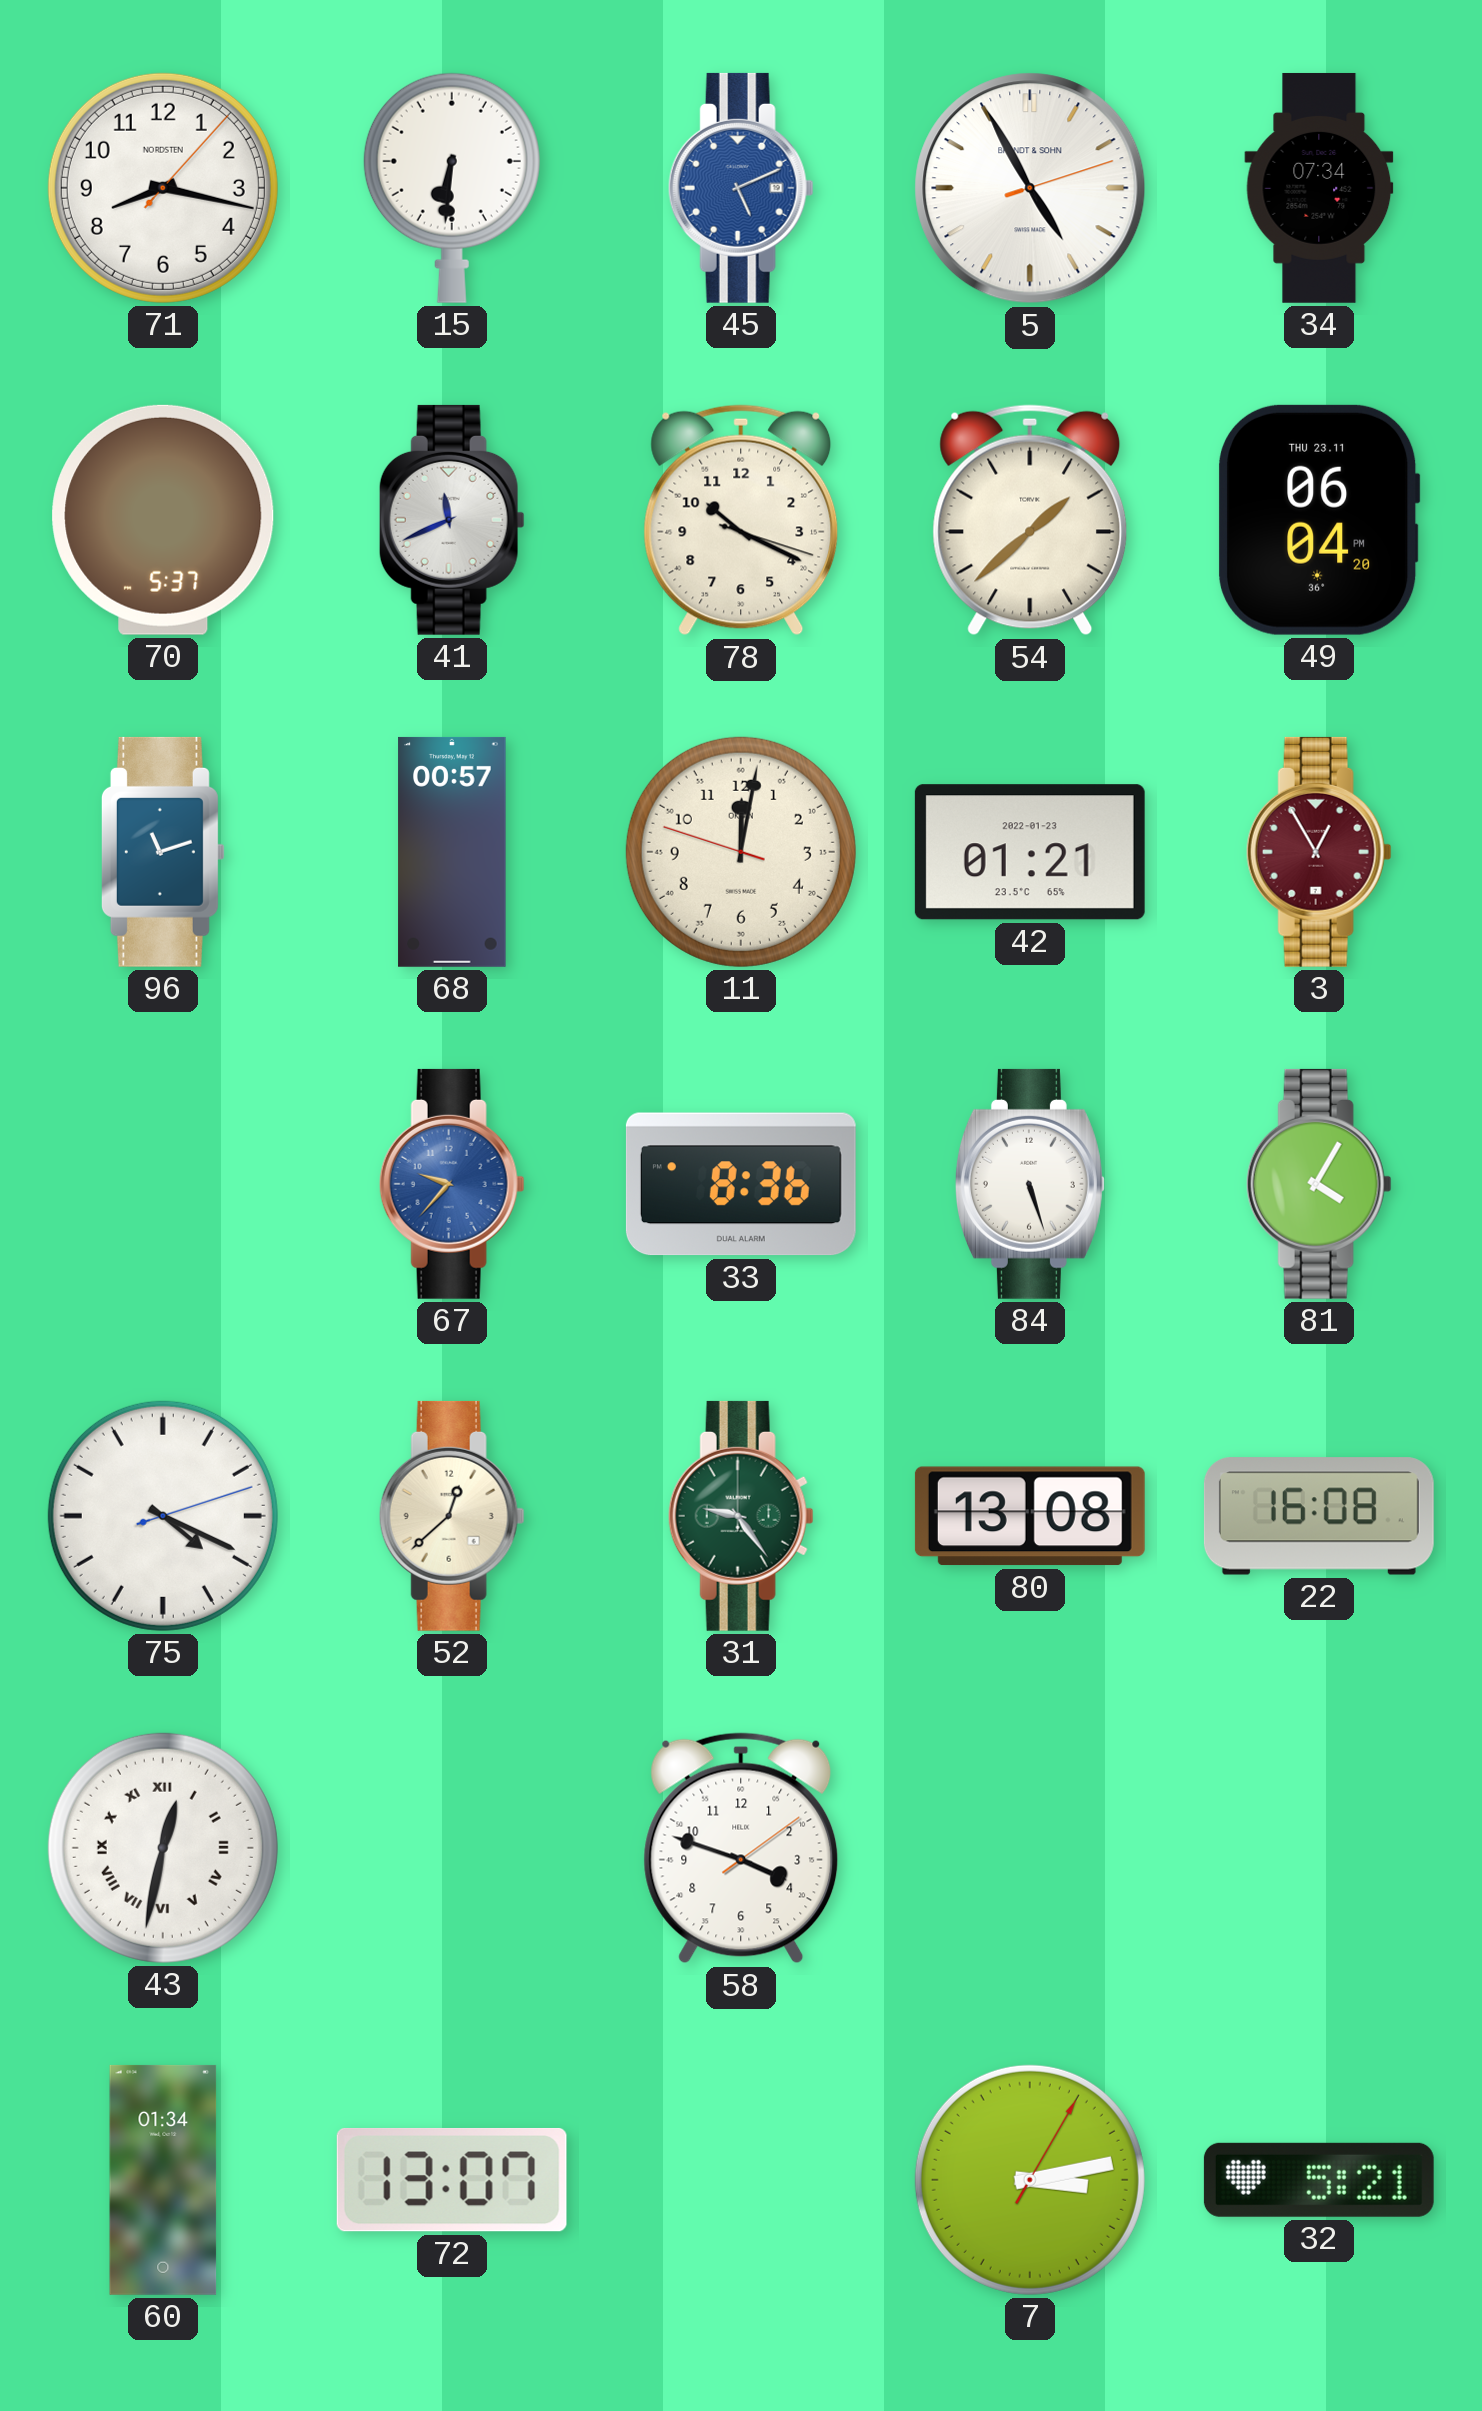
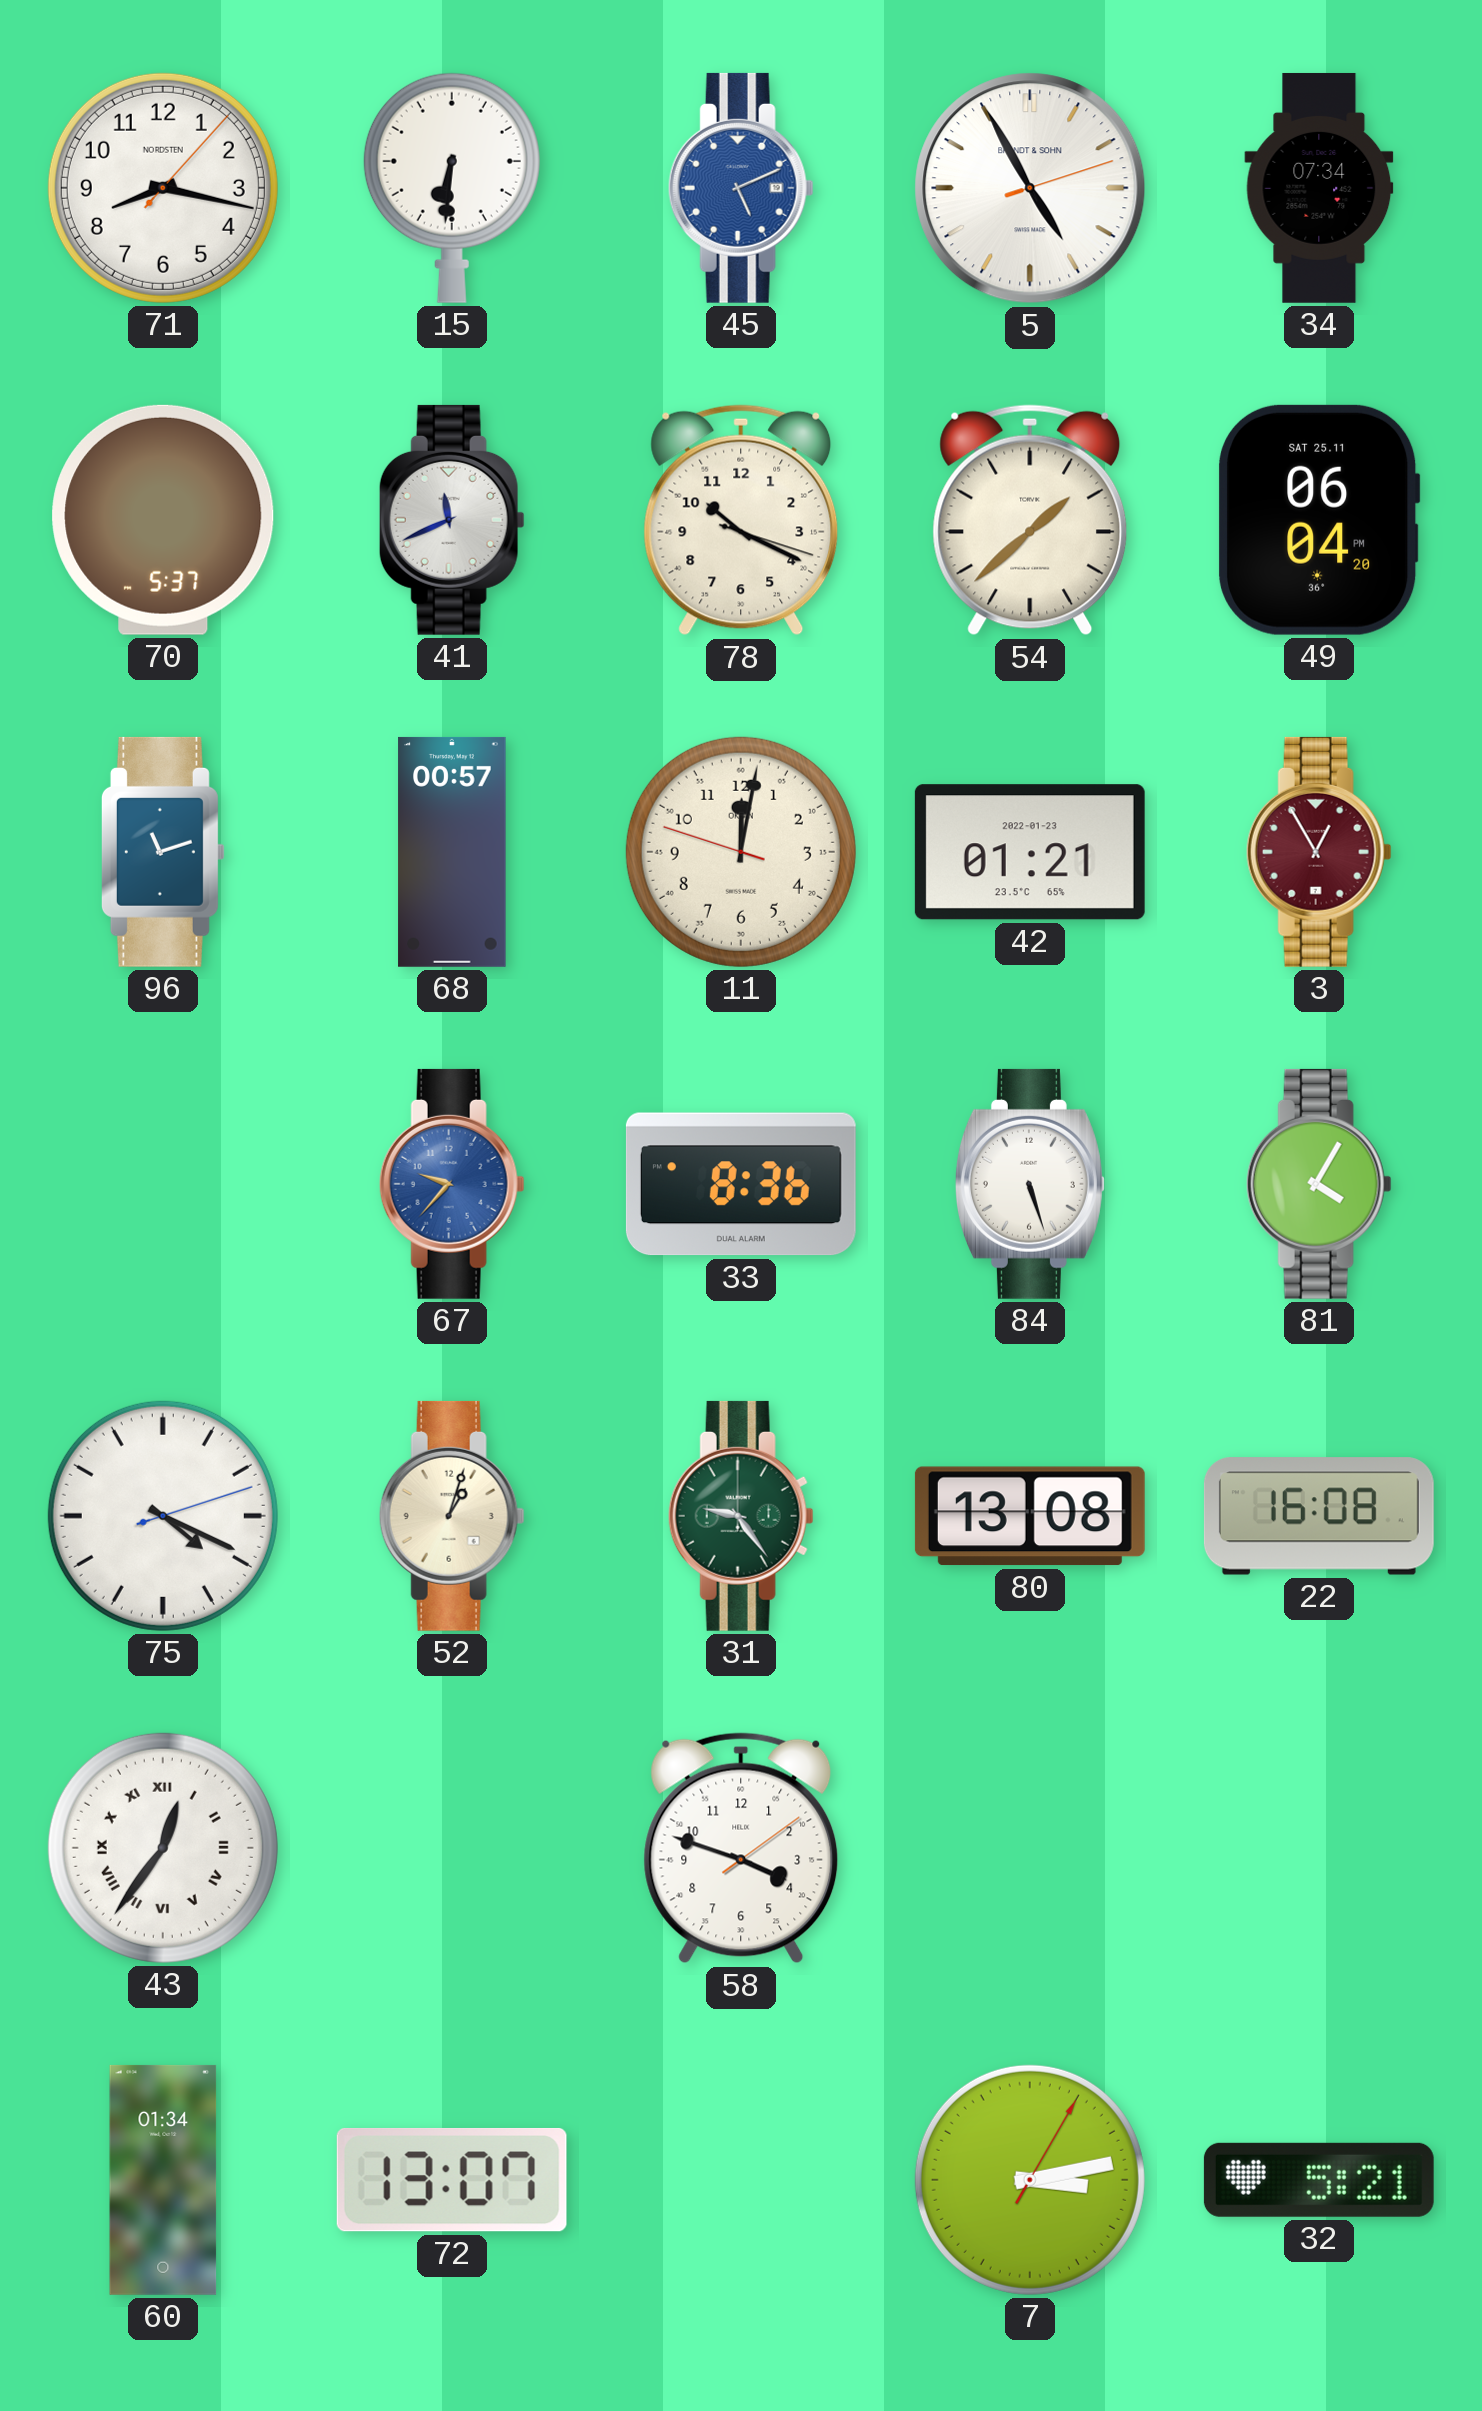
49 date: THU 23.11 -> SAT 25.11
52: 12:38 -> 1:03
43: 12:32 -> 12:36
